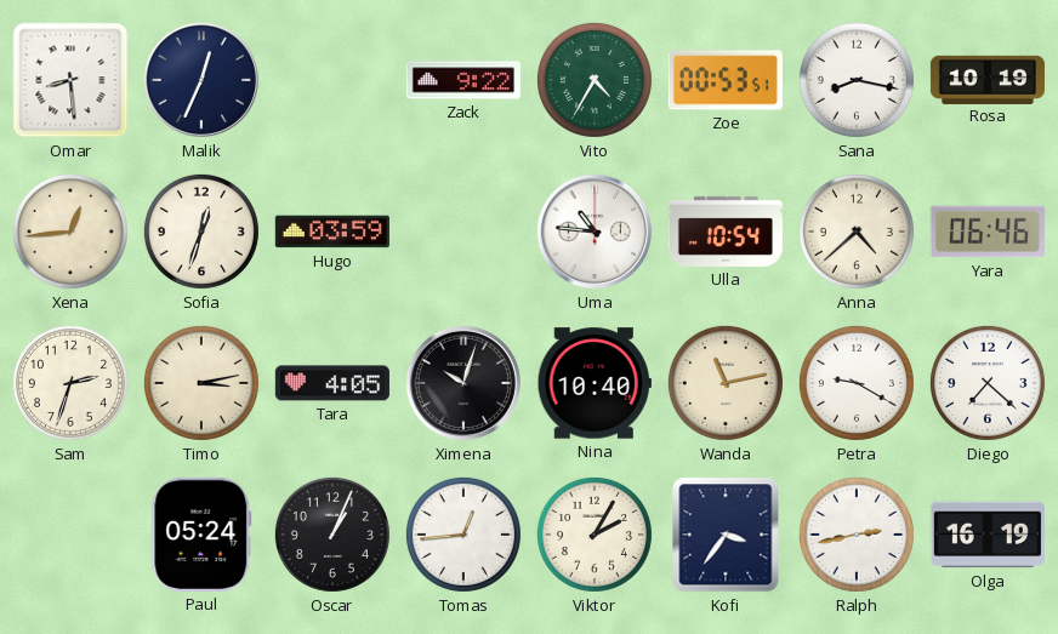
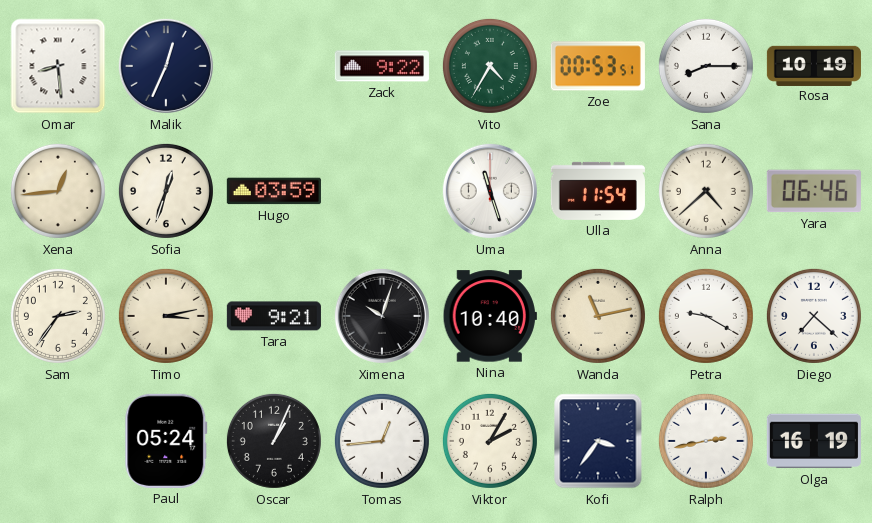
Sana: 8:17 -> 8:15
Uma: 10:46 -> 11:27
Ulla: 10:54 -> 11:54
Sam: 2:33 -> 2:36
Tara: 4:05 -> 9:21
